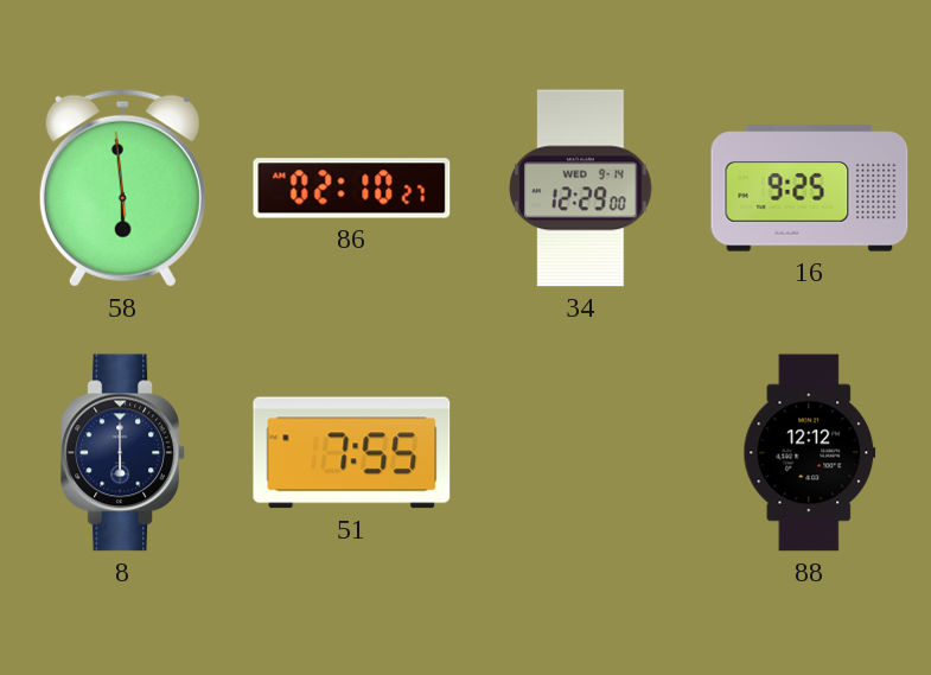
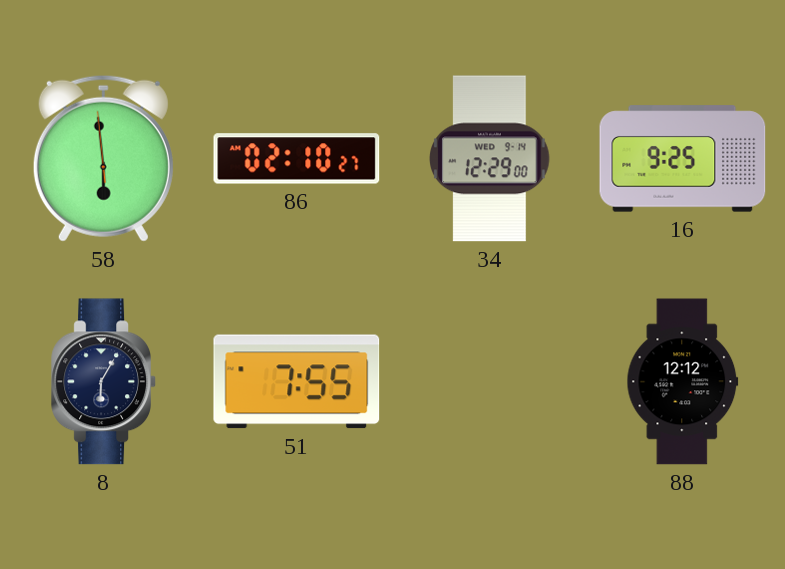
8: 6:00 -> 6:05
